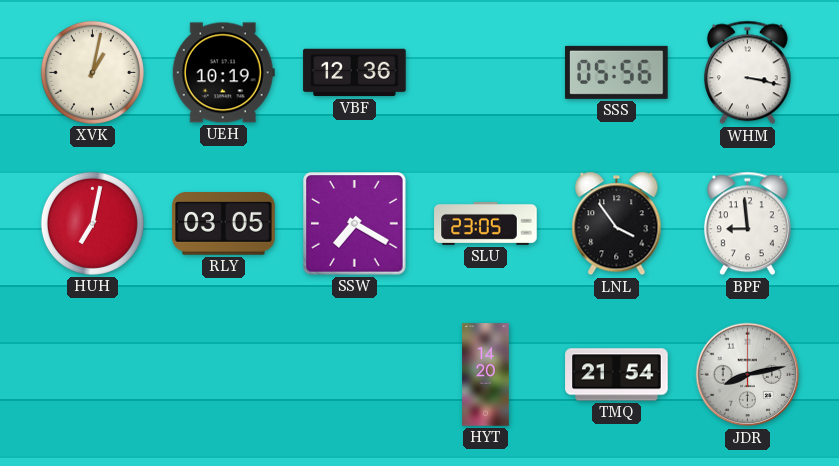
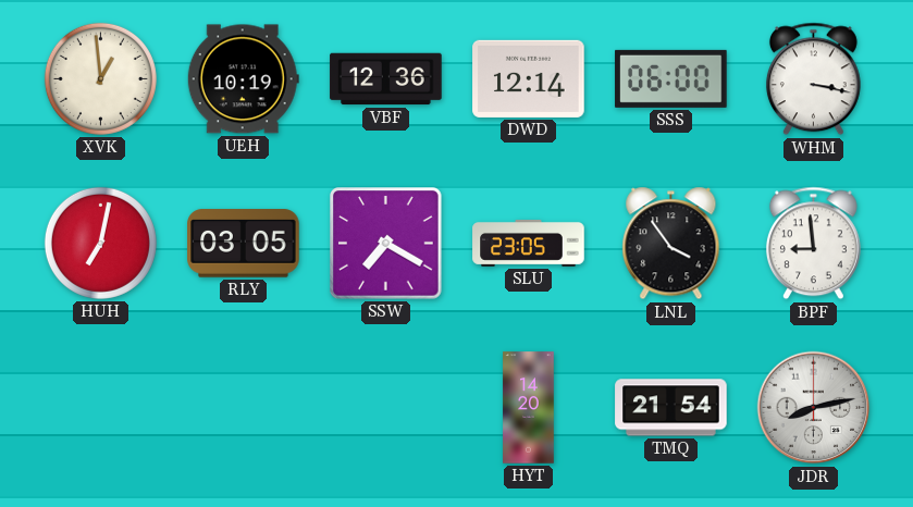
XVK: 1:02 -> 12:59
DWD: none -> 12:14
SSS: 05:56 -> 06:00
